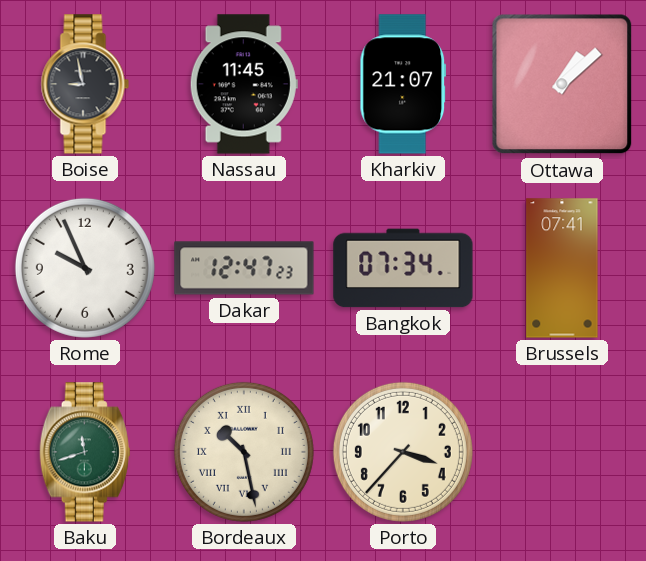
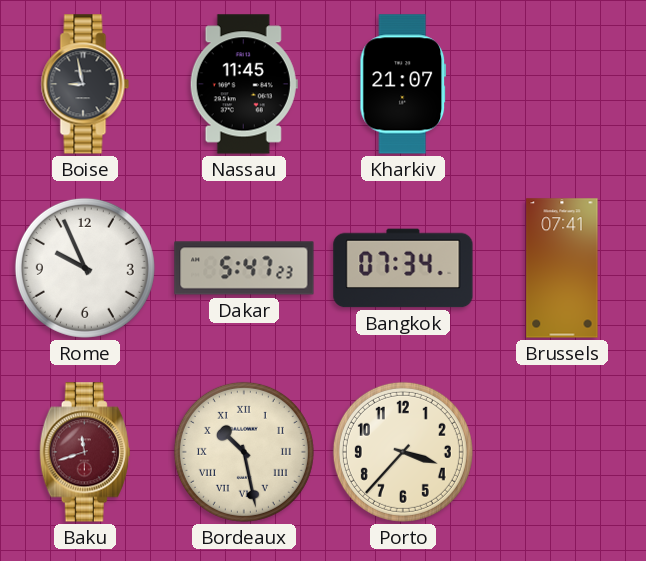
Ottawa: 1:08 -> none
Dakar: 12:47 -> 5:47
Baku dial: green -> burgundy
